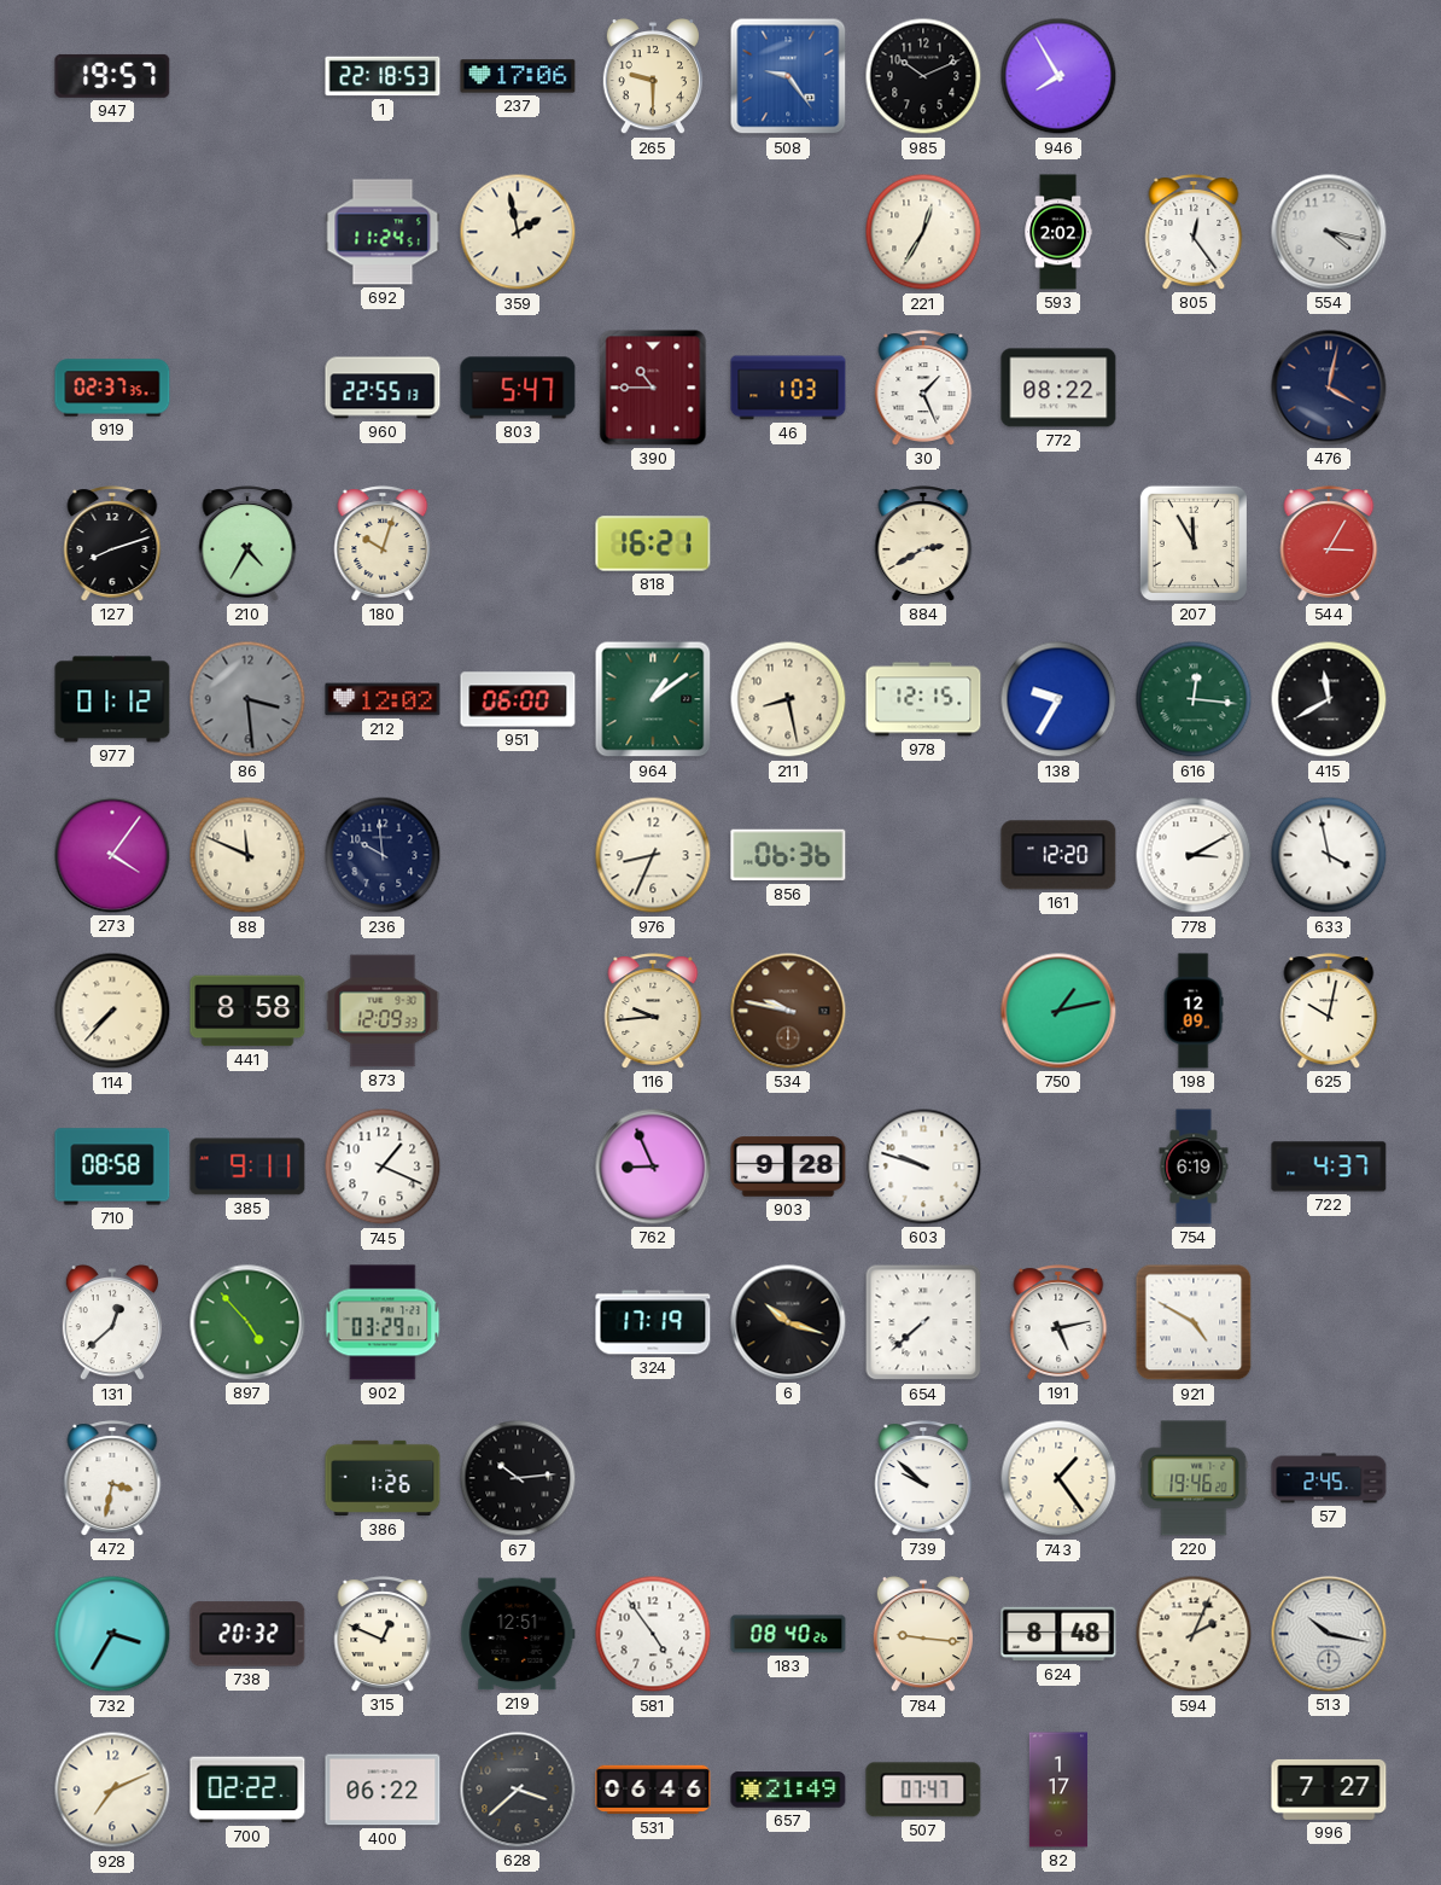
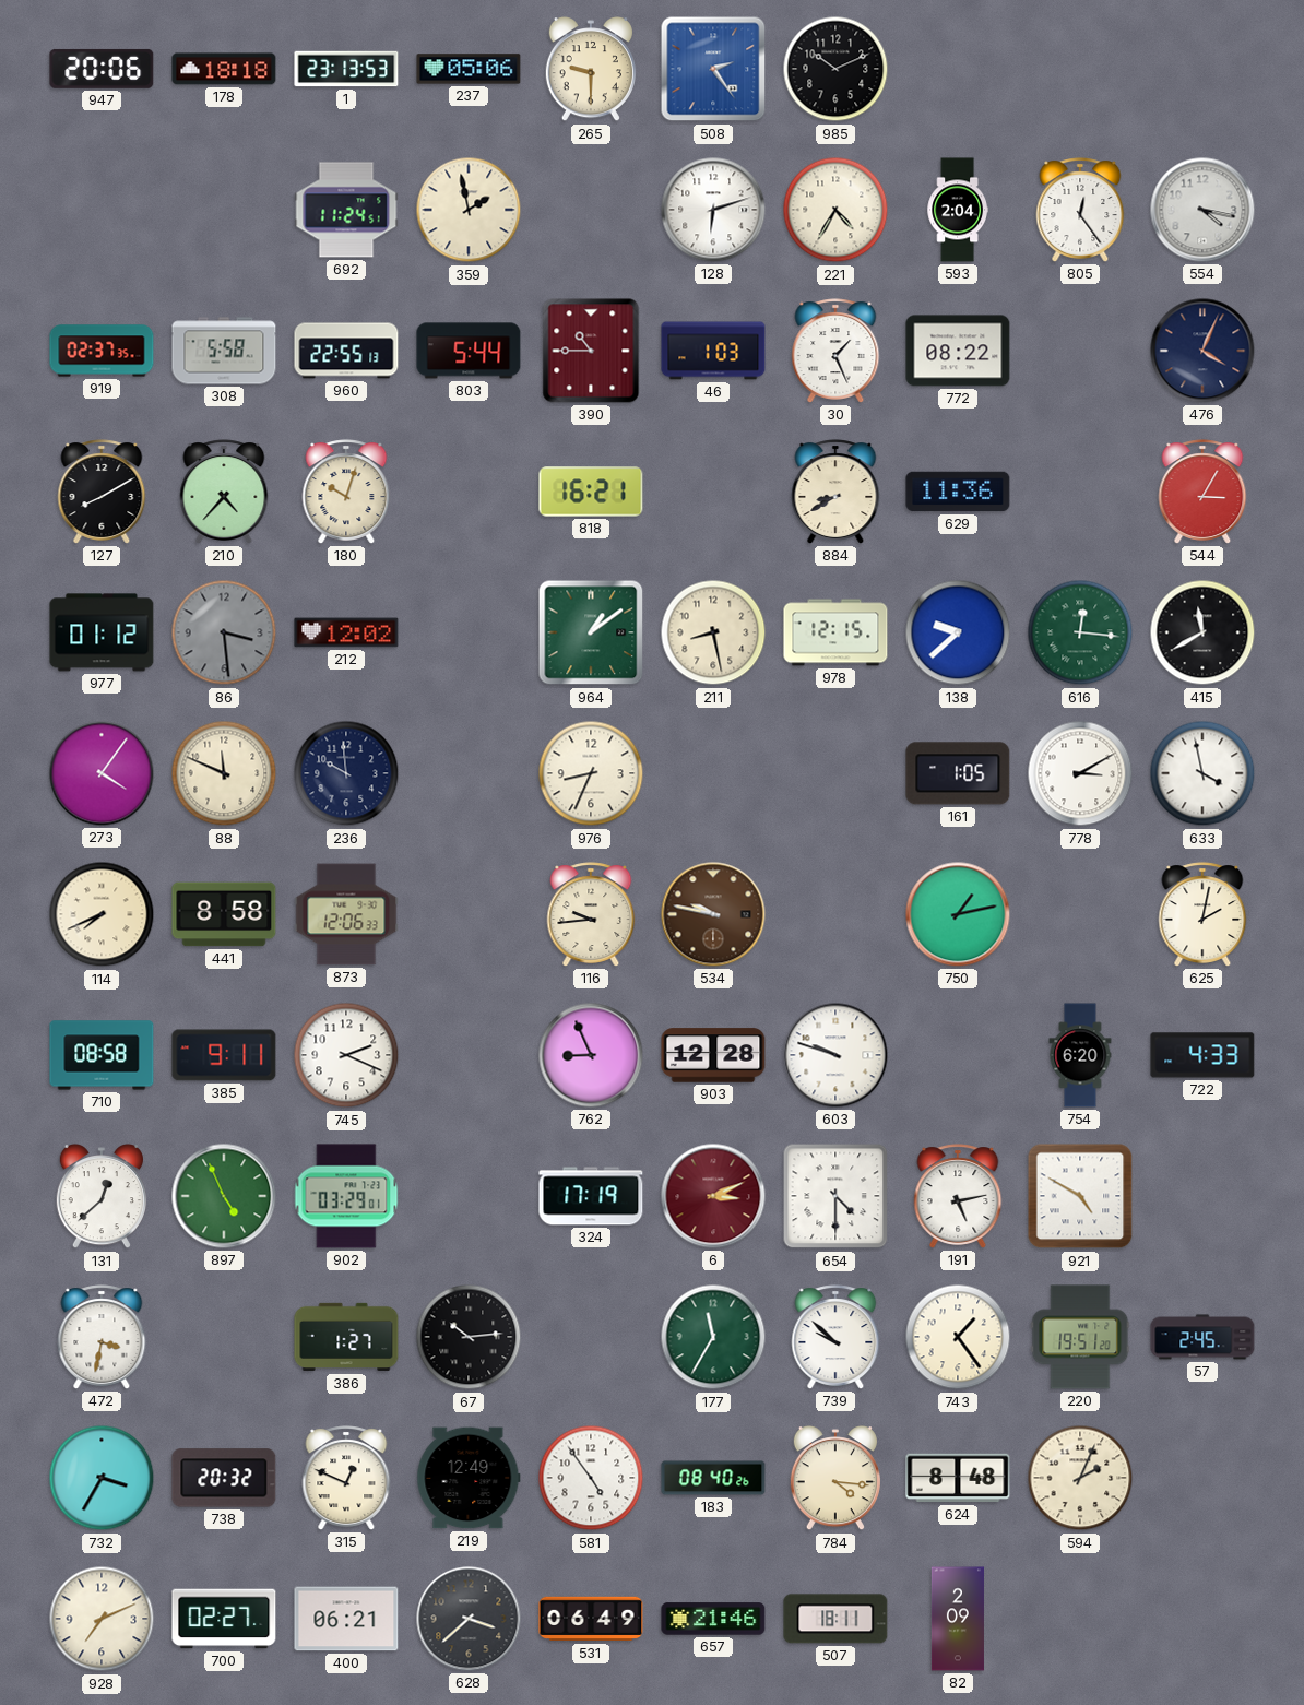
947: 19:57 -> 20:06
178: none -> 18:18
1: 22:18 -> 23:13
237: 17:06 -> 05:06
508: 9:24 -> 2:24
946: 7:55 -> none
128: none -> 6:12
221: 12:35 -> 4:35
593: 2:02 -> 2:04
308: none -> 5:58
803: 5:47 -> 5:44
476: 4:02 -> 4:04
127: 8:12 -> 8:10
210: 4:35 -> 4:37
884: 2:40 -> 8:40
629: none -> 11:36
207: 11:55 -> none
951: 06:00 -> none
138: 9:35 -> 9:38
856: 06:36 -> none
161: 12:20 -> 1:05
114: 7:37 -> 7:41
873: 12:09 -> 12:06
198: 12:09 -> none
625: 10:02 -> 2:02
745: 1:19 -> 2:19
903: 9:28 -> 12:28
754: 6:19 -> 6:20
722: 4:37 -> 4:33
897: 4:53 -> 4:56
6: 10:18 -> 3:11
6 dial: black -> burgundy
654: 7:38 -> 4:30
386: 1:26 -> 1:27
177: none -> 11:35
220: 19:46 -> 19:51
219: 12:51 -> 12:49
784: 9:16 -> 4:16
513: 10:17 -> none
700: 02:22 -> 02:27
400: 06:22 -> 06:21
531: 06:46 -> 06:49
657: 21:49 -> 21:46
507: 07:47 -> 18:11
82: 1:17 -> 2:09
996: 7:27 -> none
